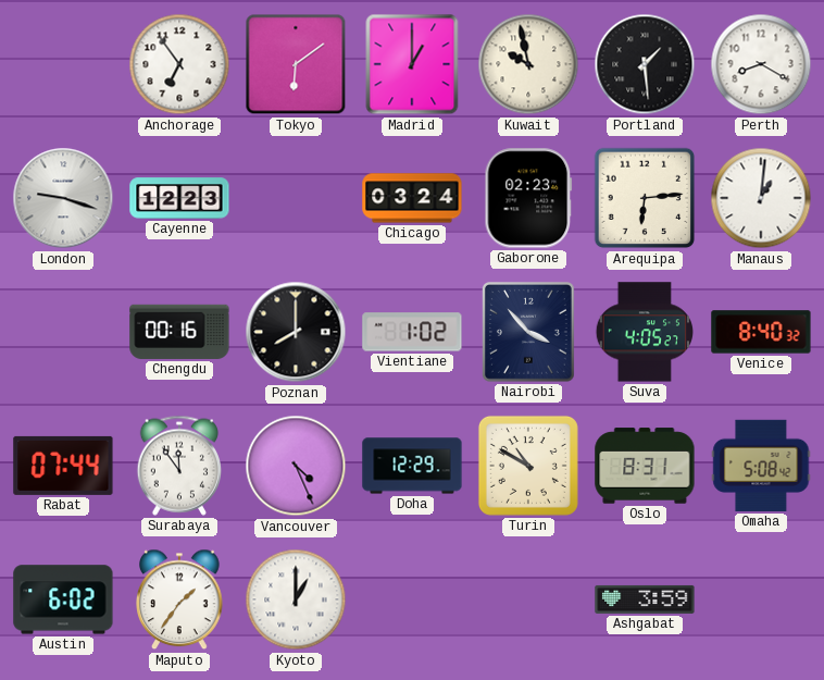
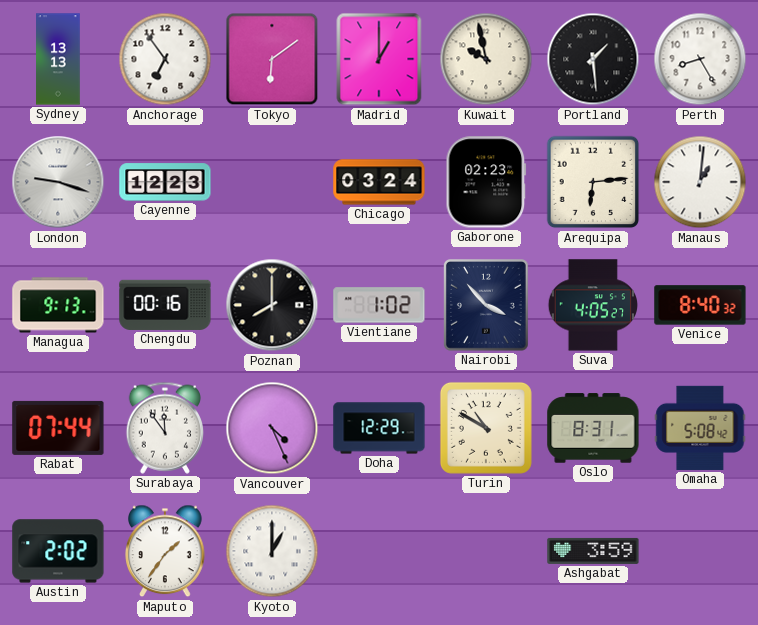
Sydney: none -> 13:13
Perth: 8:20 -> 8:25
Managua: none -> 9:13
Austin: 6:02 -> 2:02
